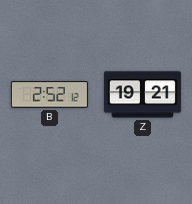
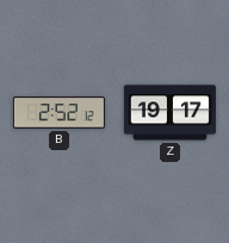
Z: 19:21 -> 19:17
